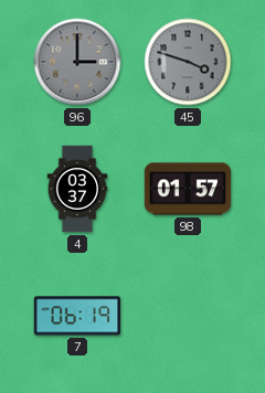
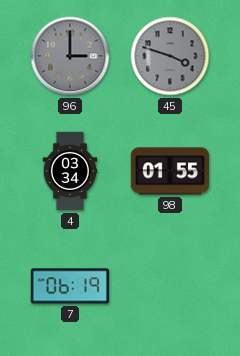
4: 03:37 -> 03:34
98: 01:57 -> 01:55
